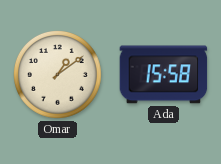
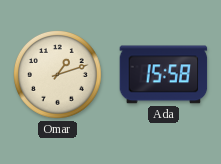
Omar: 1:09 -> 1:12
